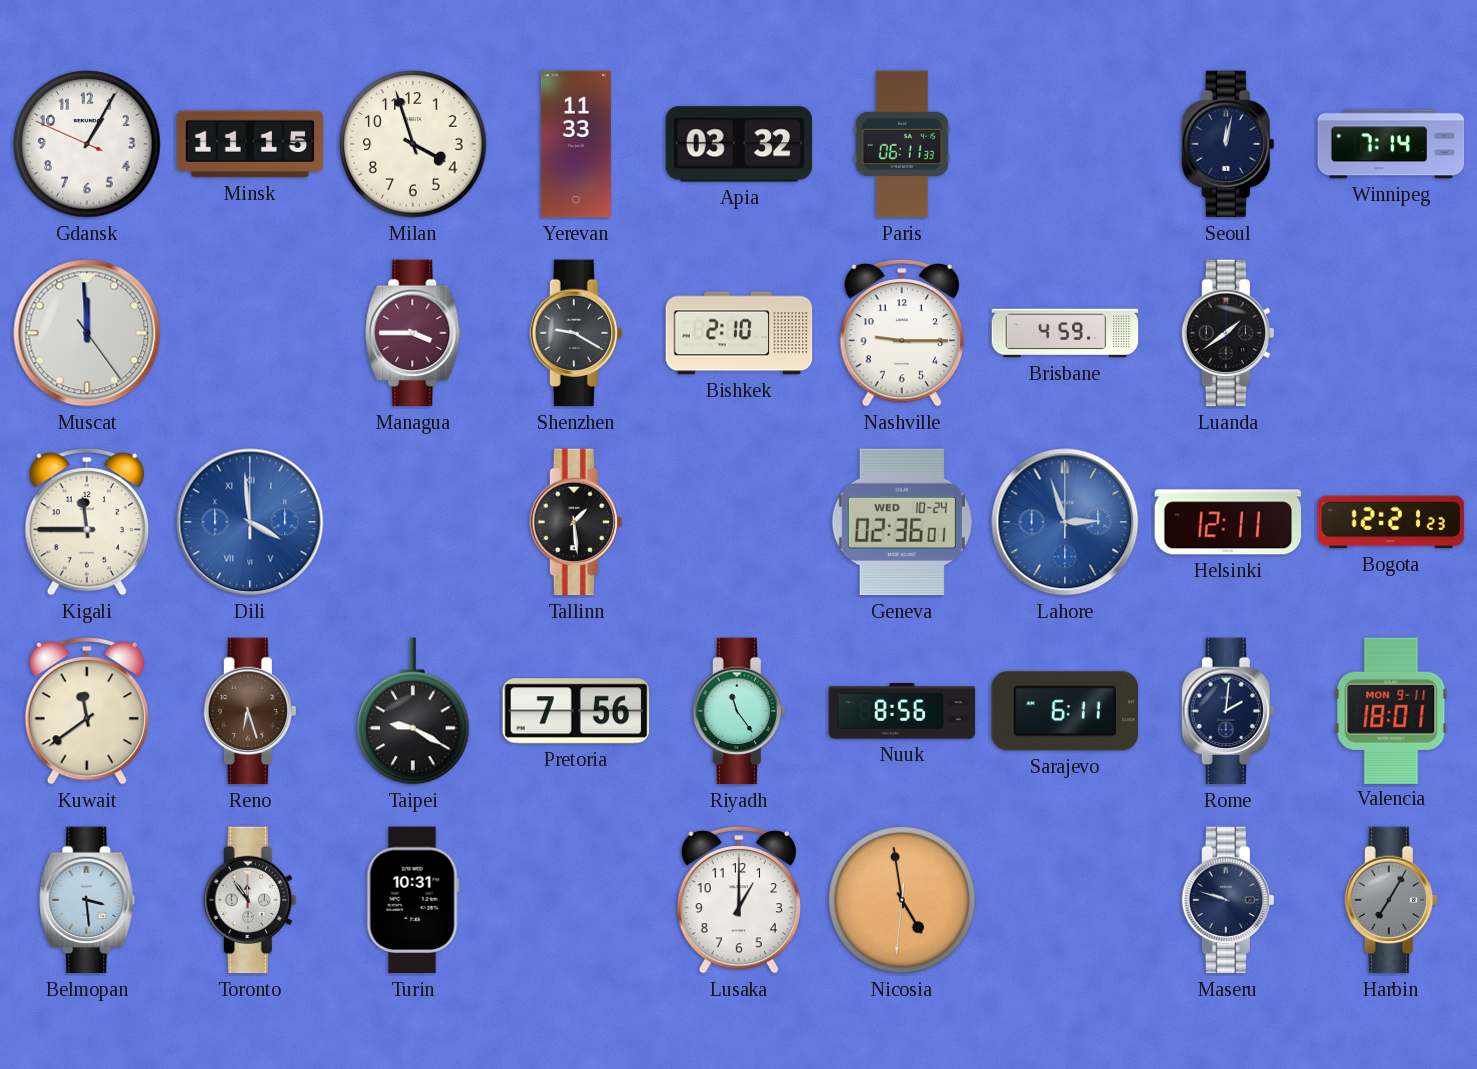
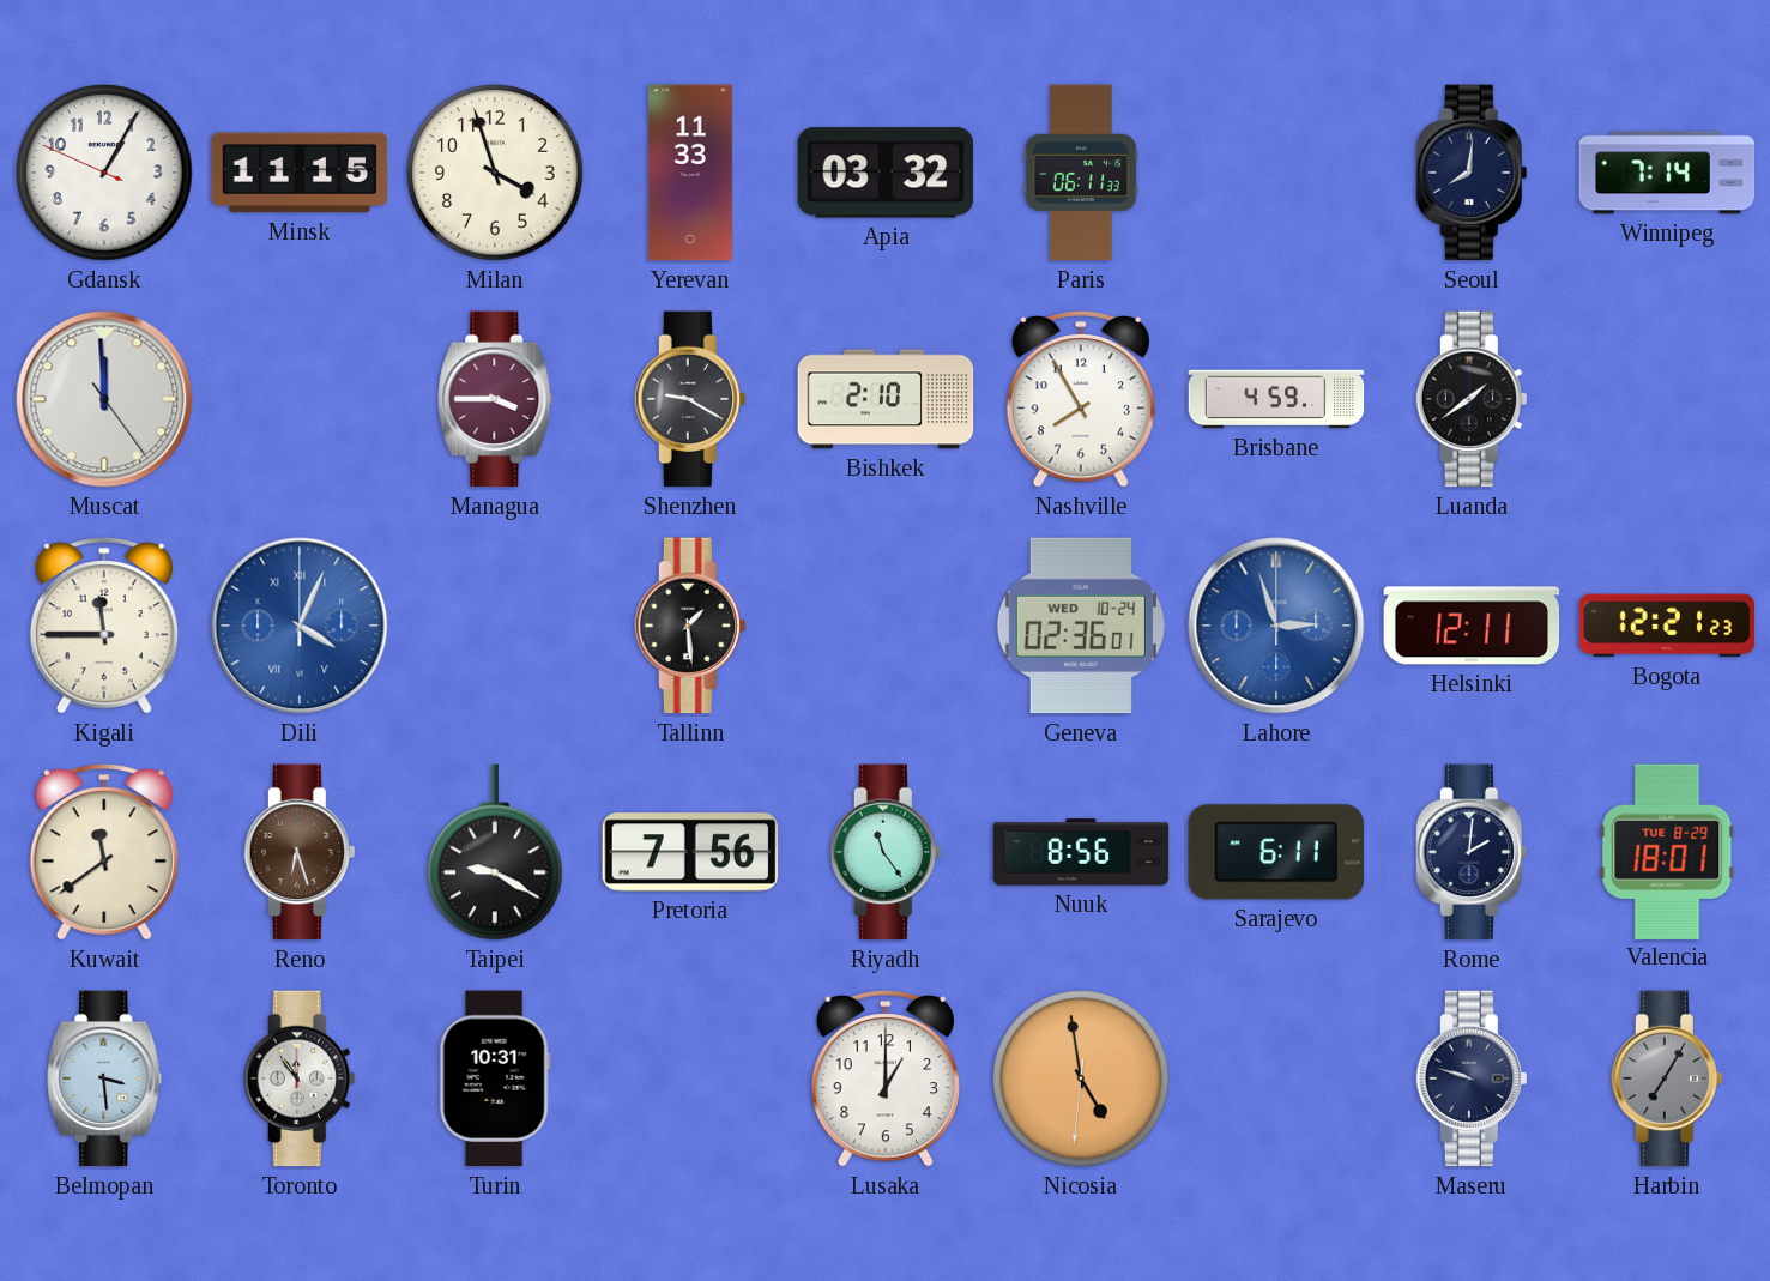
Seoul: 12:02 -> 8:01
Nashville: 9:15 -> 7:55
Dili: 3:59 -> 4:04
Valencia date: MON 9-11 -> TUE 8-29
